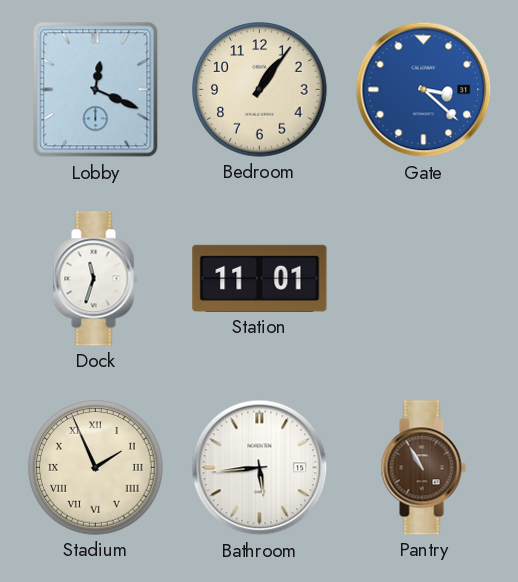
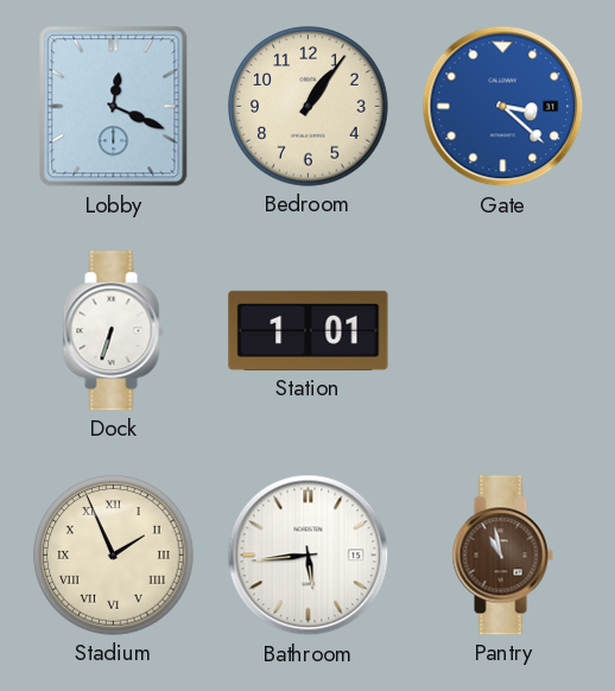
Dock: 11:33 -> 6:33
Station: 11:01 -> 1:01
Pantry: 10:55 -> 10:58
